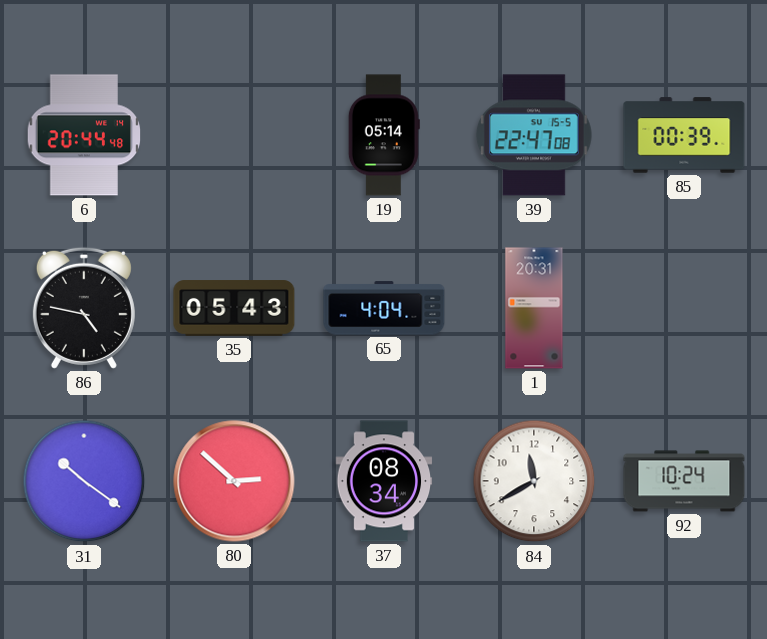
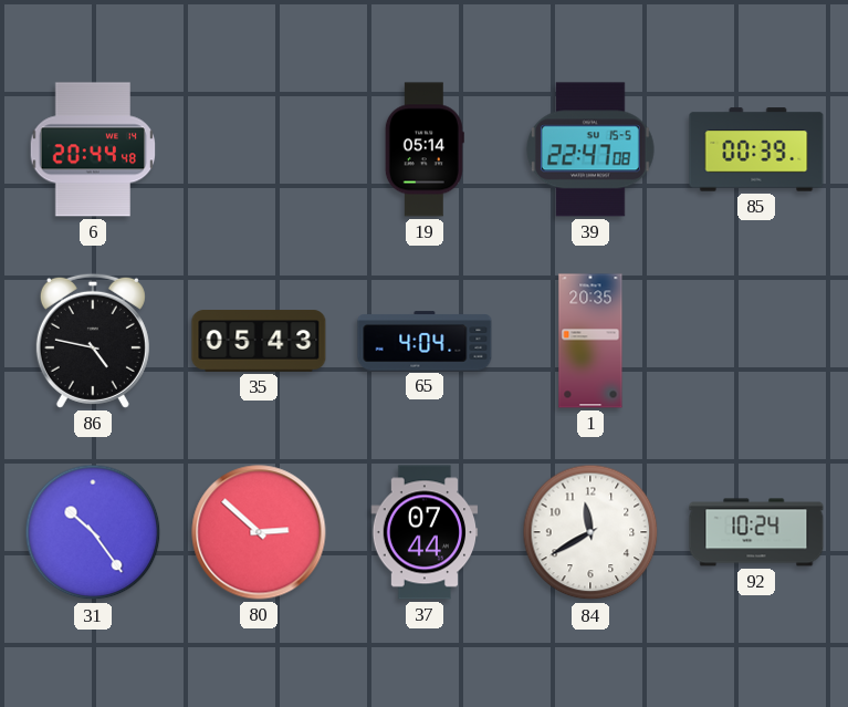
1: 20:31 -> 20:35
31: 10:21 -> 10:24
37: 08:34 -> 07:44
